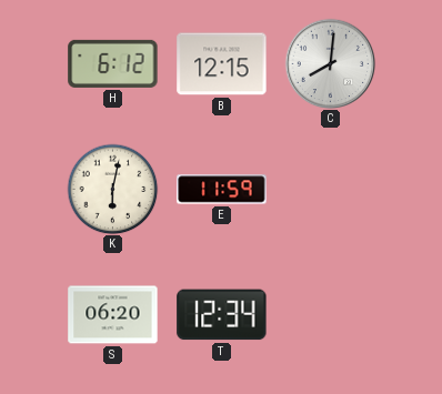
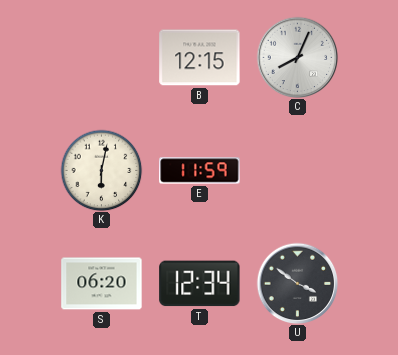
H: 6:12 -> none
C: 8:01 -> 8:04
U: none -> 3:51
